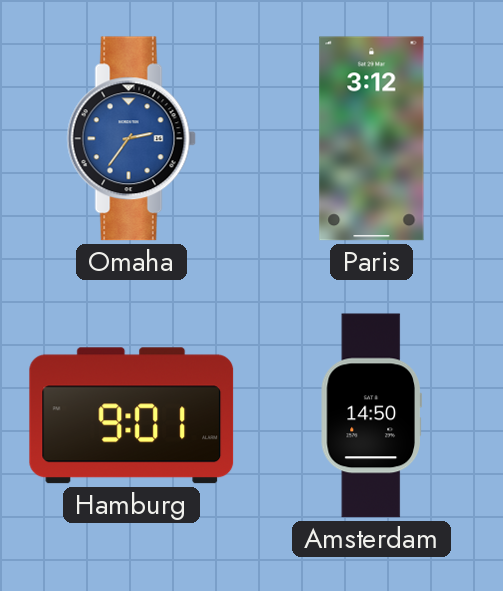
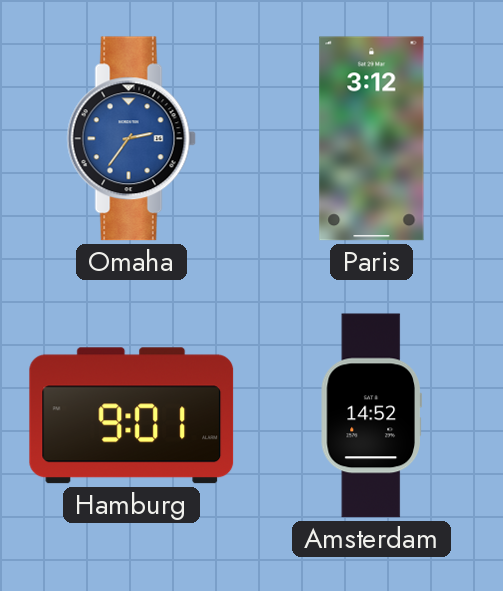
Amsterdam: 14:50 -> 14:52
